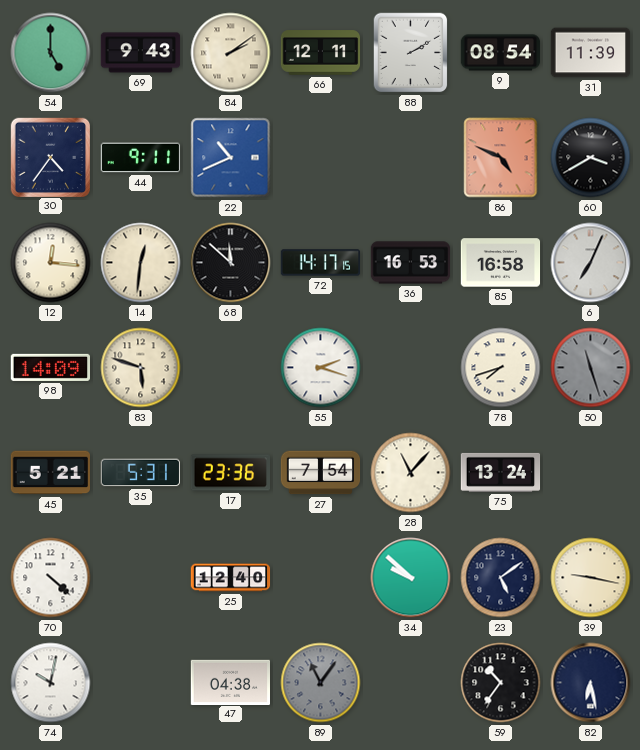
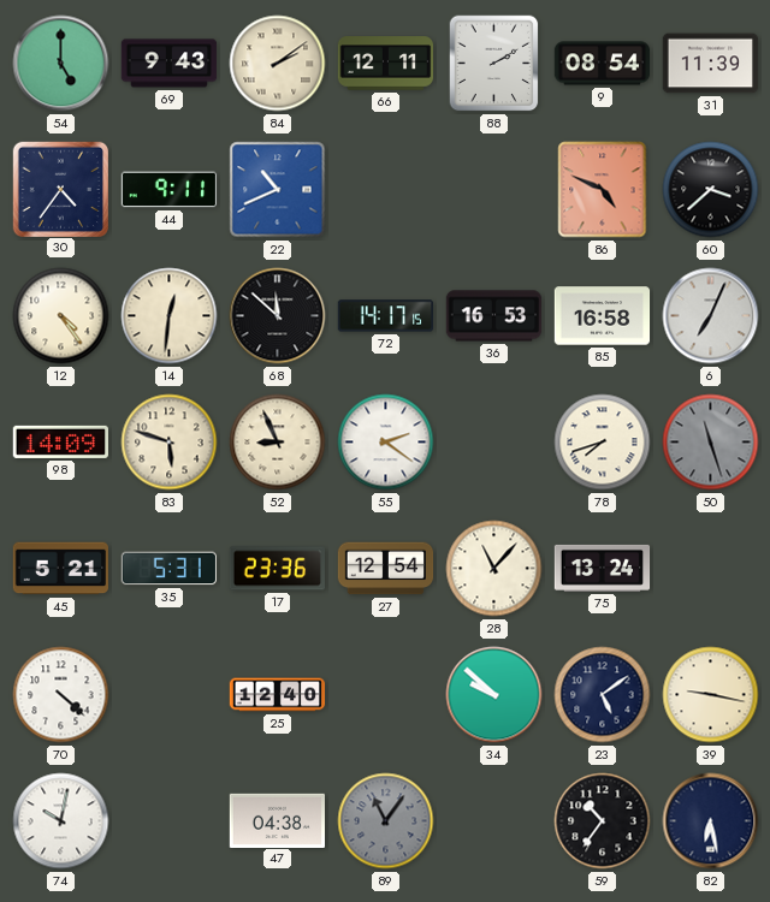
60: 3:40 -> 3:38
12: 12:16 -> 4:24
52: none -> 8:56
55: 2:18 -> 2:21
27: 7:54 -> 12:54
